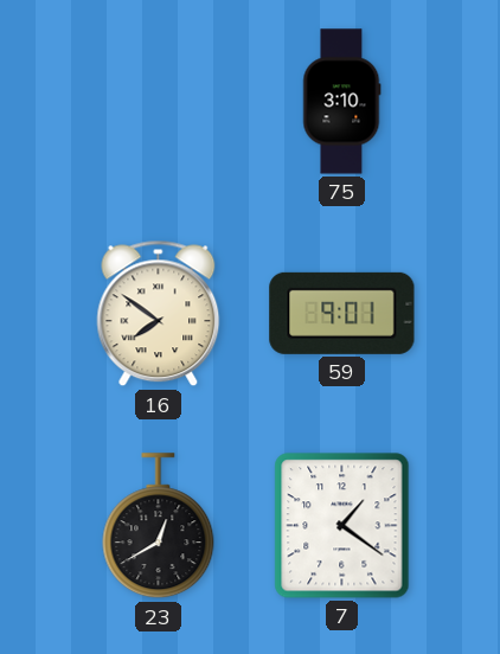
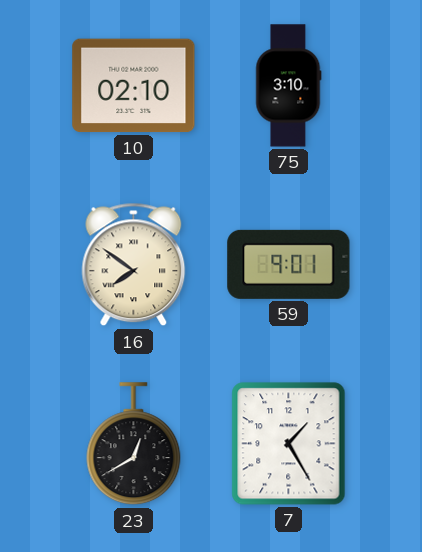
10: none -> 02:10
7: 1:21 -> 1:25
